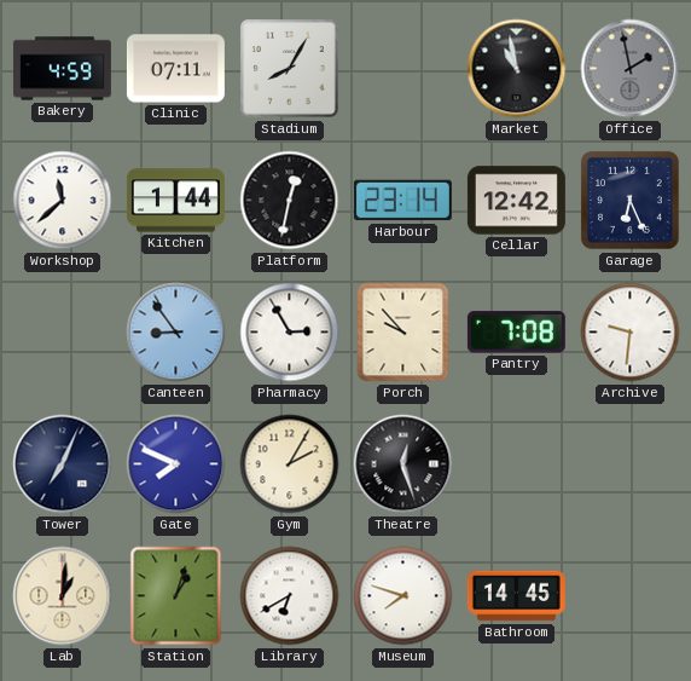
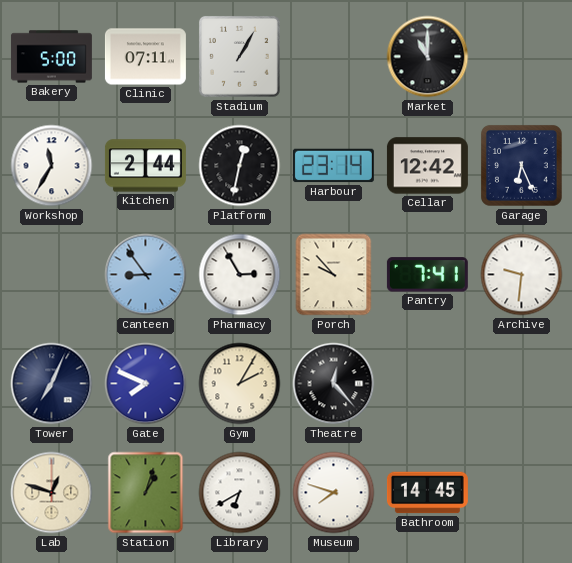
Bakery: 4:59 -> 5:00
Stadium: 8:05 -> 1:05
Market: 10:58 -> 11:00
Office: 1:58 -> none
Workshop: 11:38 -> 11:35
Kitchen: 1:44 -> 2:44
Pantry: 7:08 -> 7:41
Theatre: 12:27 -> 12:23
Lab: 1:01 -> 12:48
